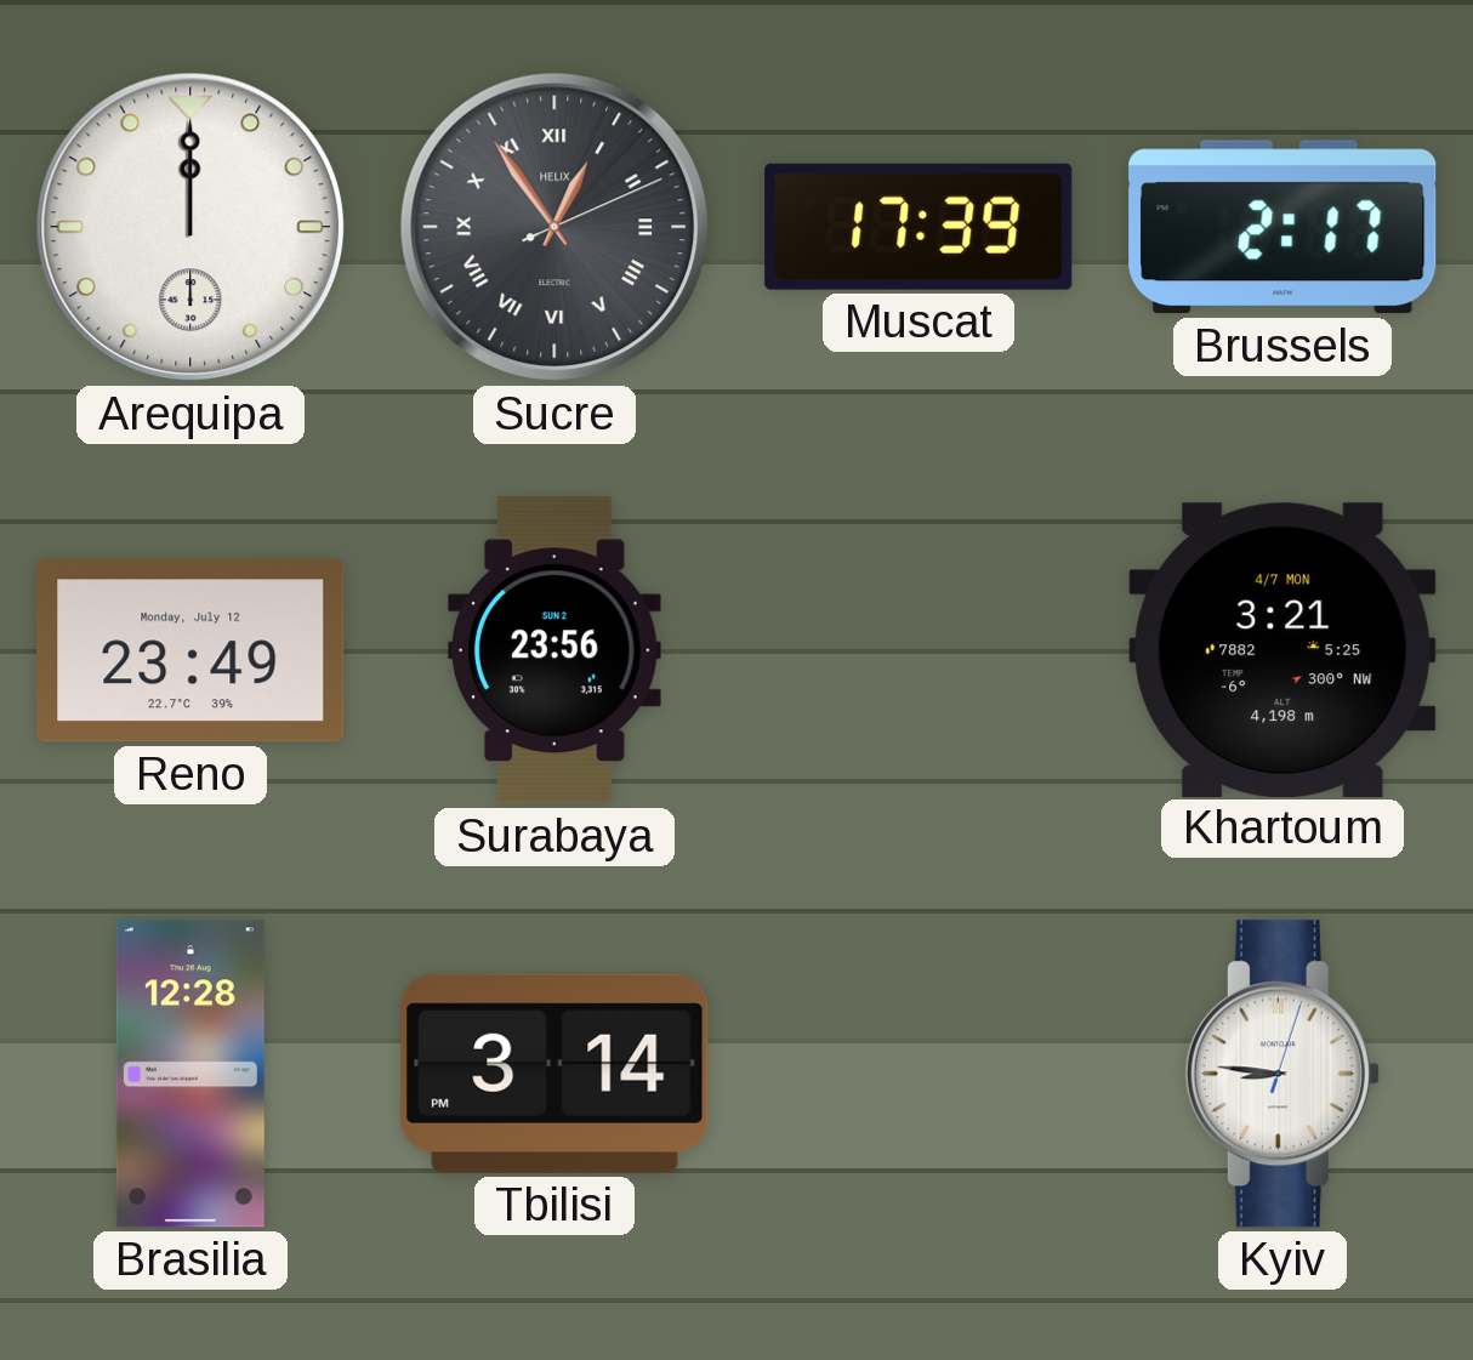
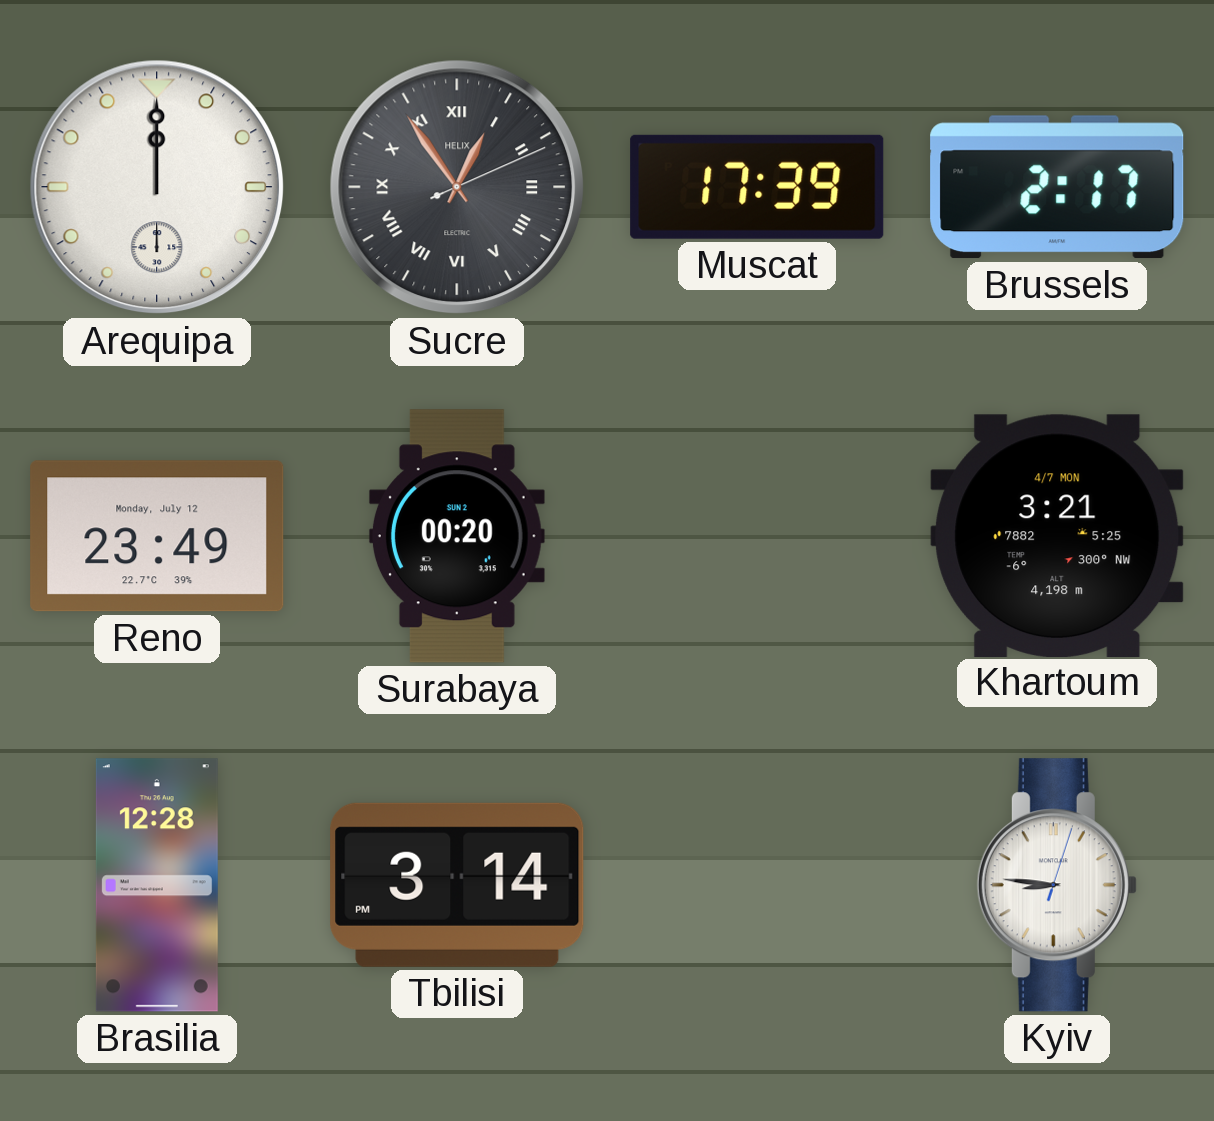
Surabaya: 23:56 -> 00:20
